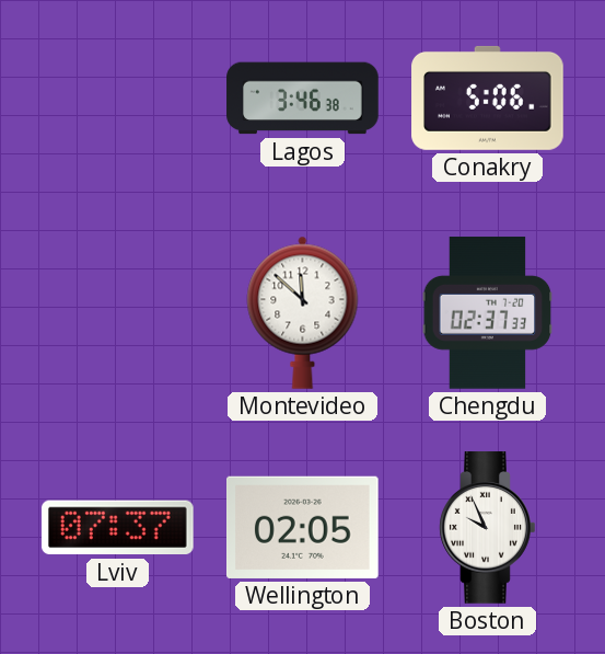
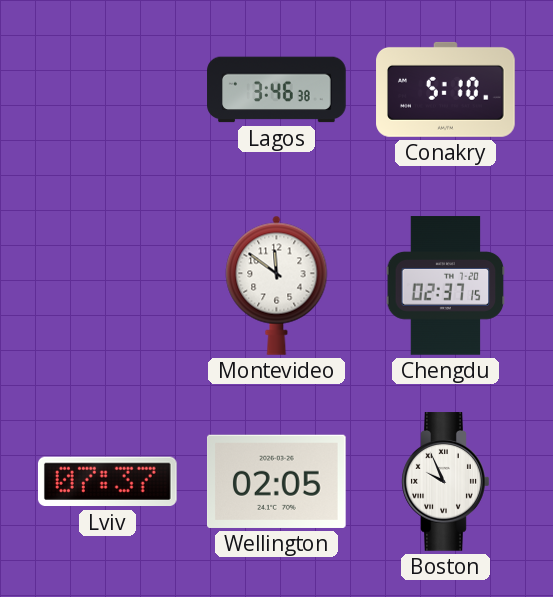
Conakry: 5:06 -> 5:10
Montevideo: 11:52 -> 11:51
Chengdu: 02:37:33 -> 02:37:15
